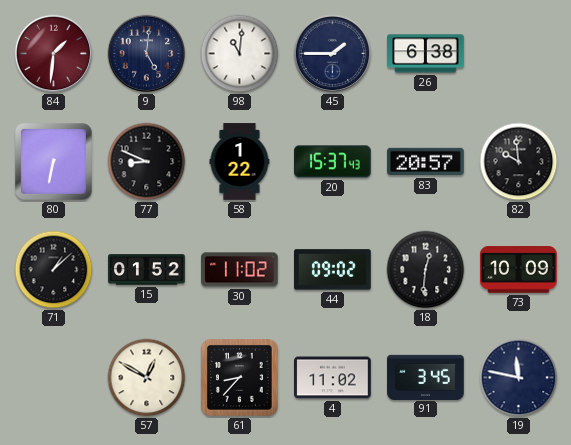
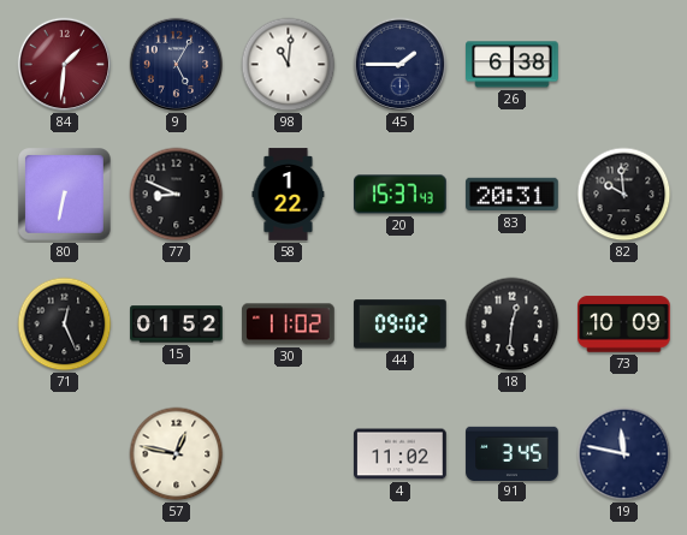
9: 5:01 -> 5:05
83: 20:57 -> 20:31
71: 1:08 -> 12:26
57: 12:50 -> 12:47
61: 8:37 -> none
